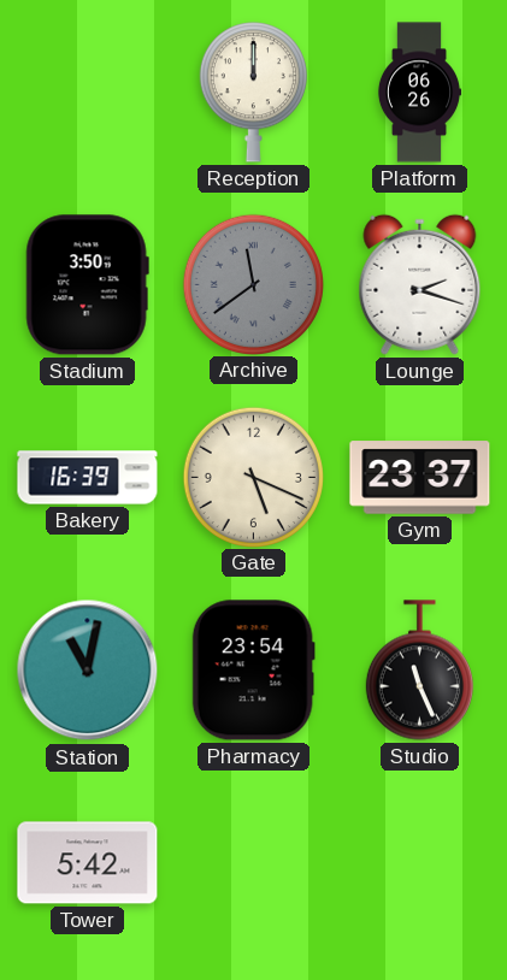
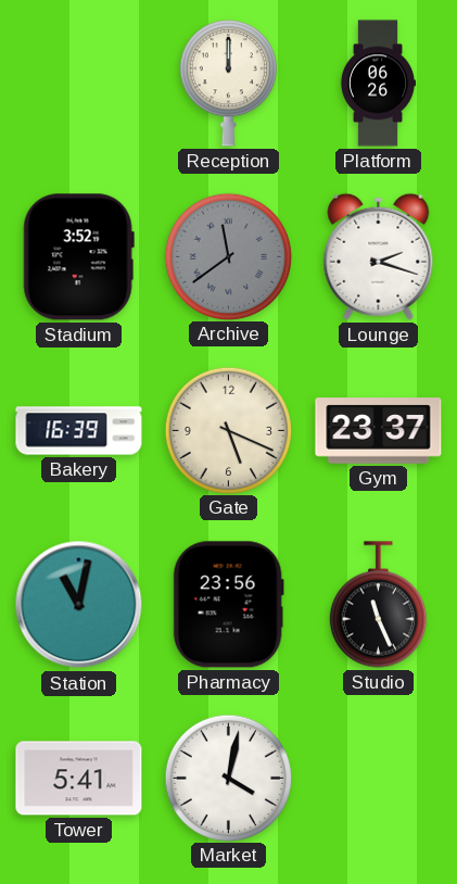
Stadium: 3:50 -> 3:52
Pharmacy: 23:54 -> 23:56
Tower: 5:42 -> 5:41
Market: none -> 4:02
